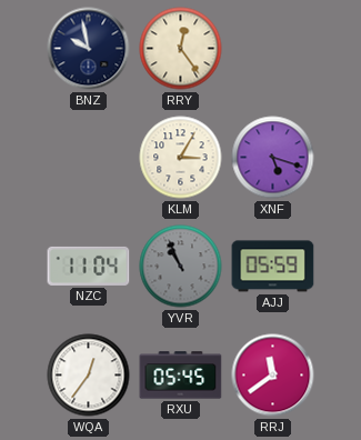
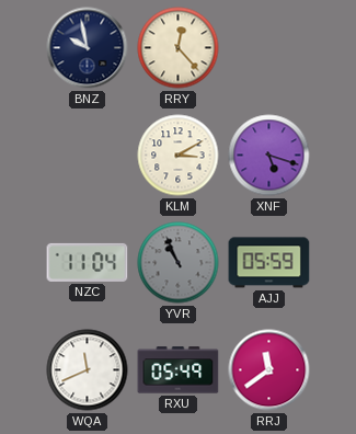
RRY: 12:24 -> 12:23
KLM: 3:05 -> 3:10
WQA: 12:36 -> 11:41
RXU: 05:45 -> 05:49
